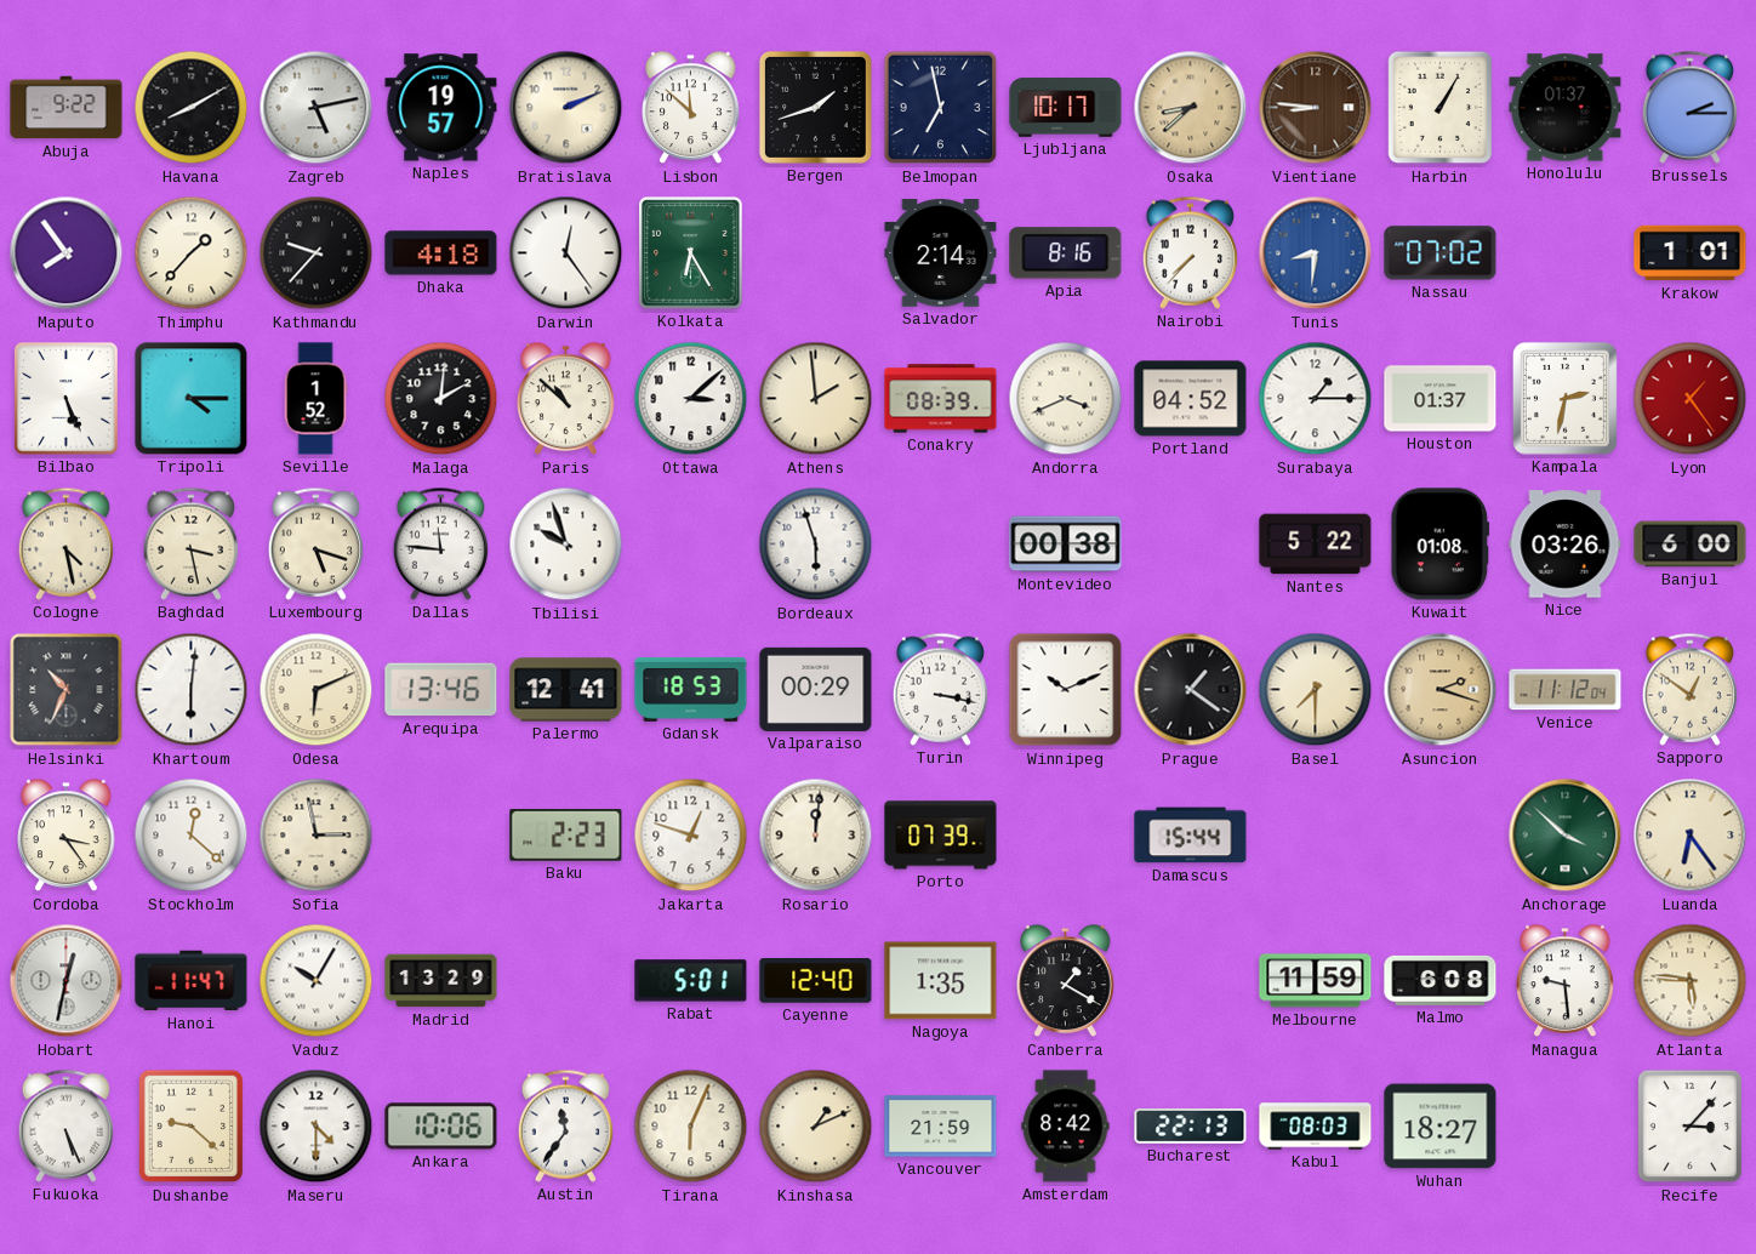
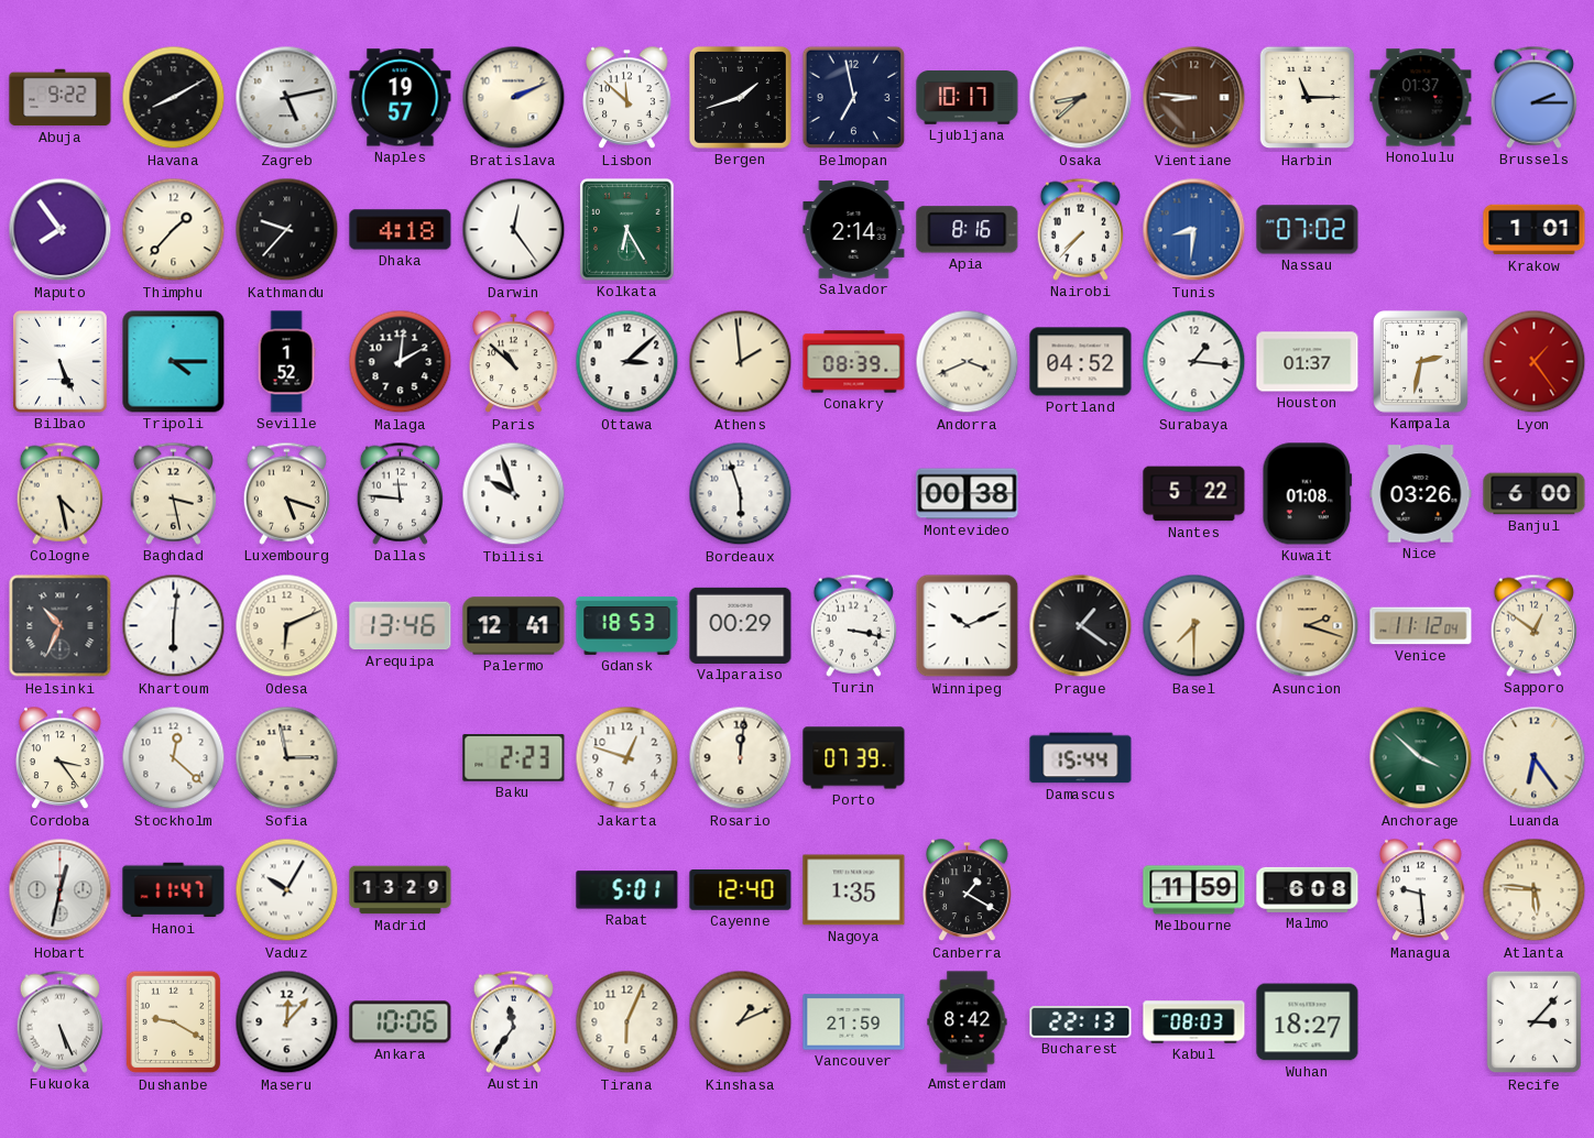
Harbin: 1:05 -> 11:15
Surabaya: 1:15 -> 1:16
Dushanbe: 9:22 -> 9:20
Maseru: 4:30 -> 12:07
